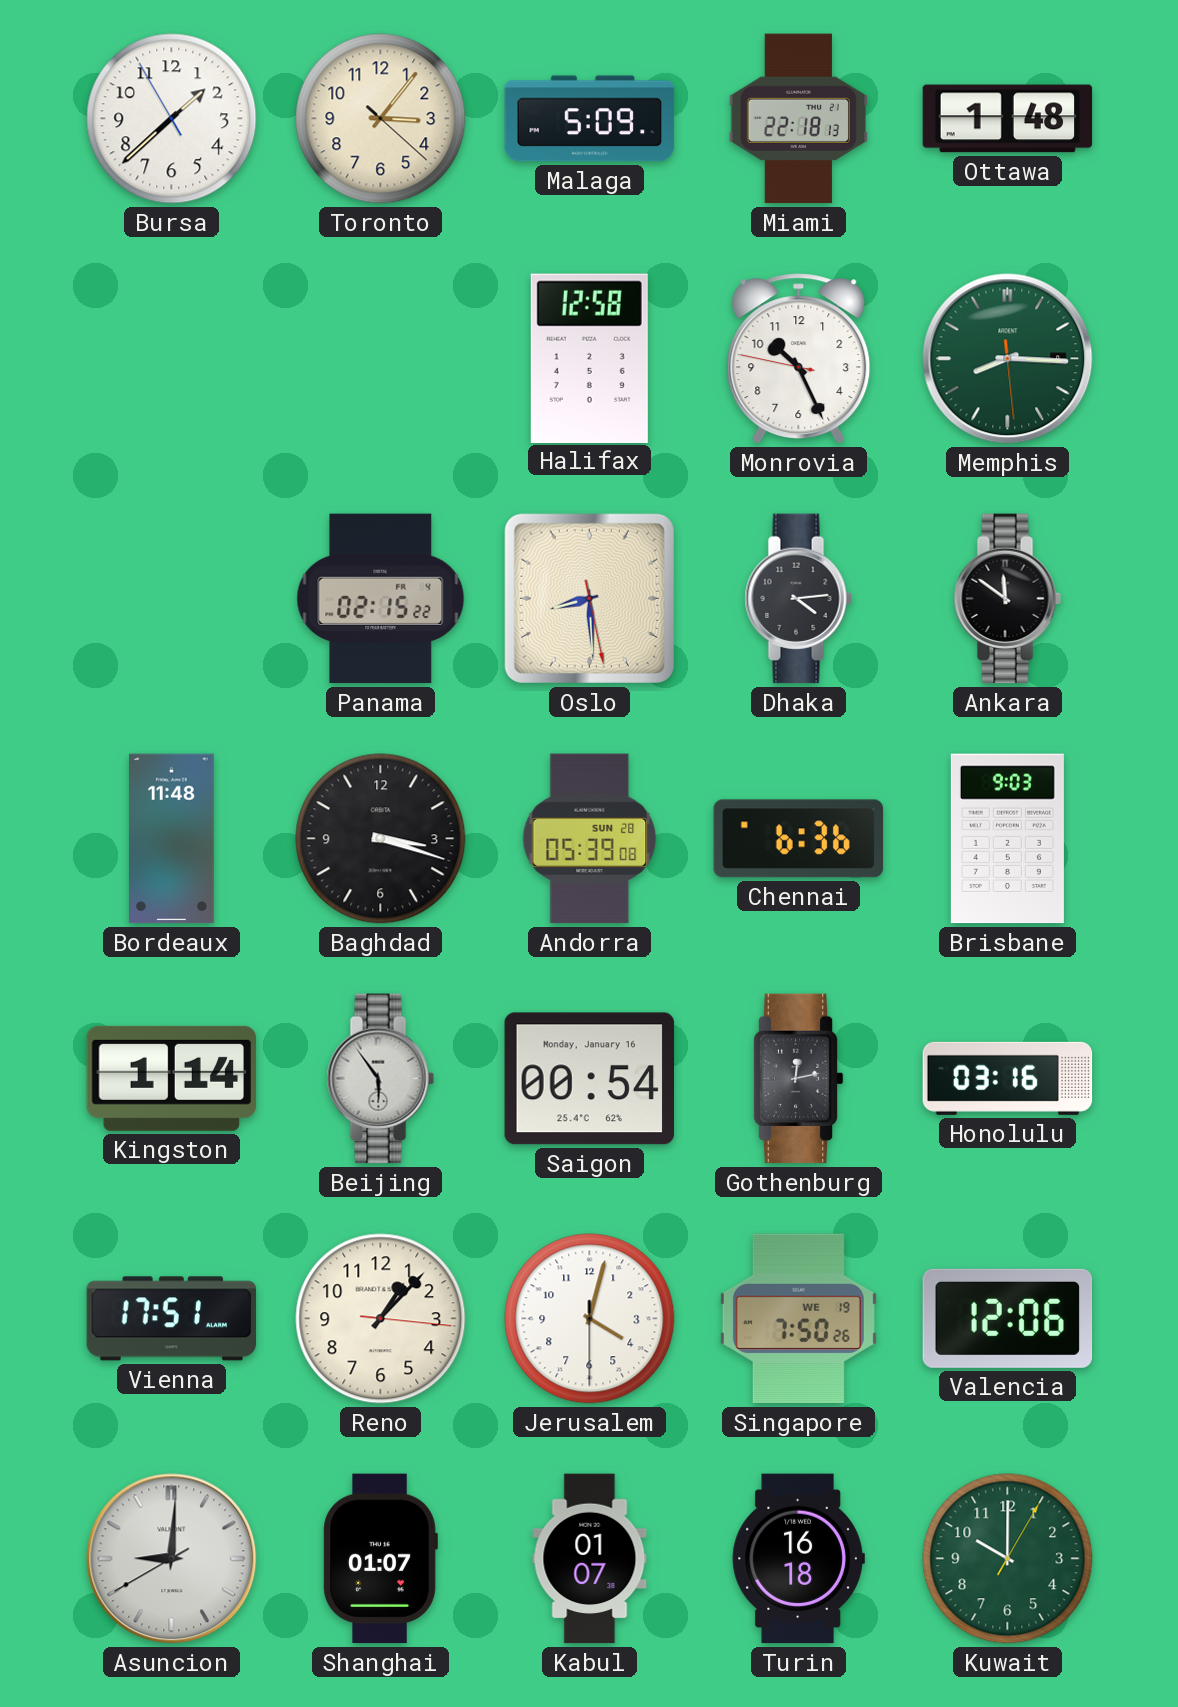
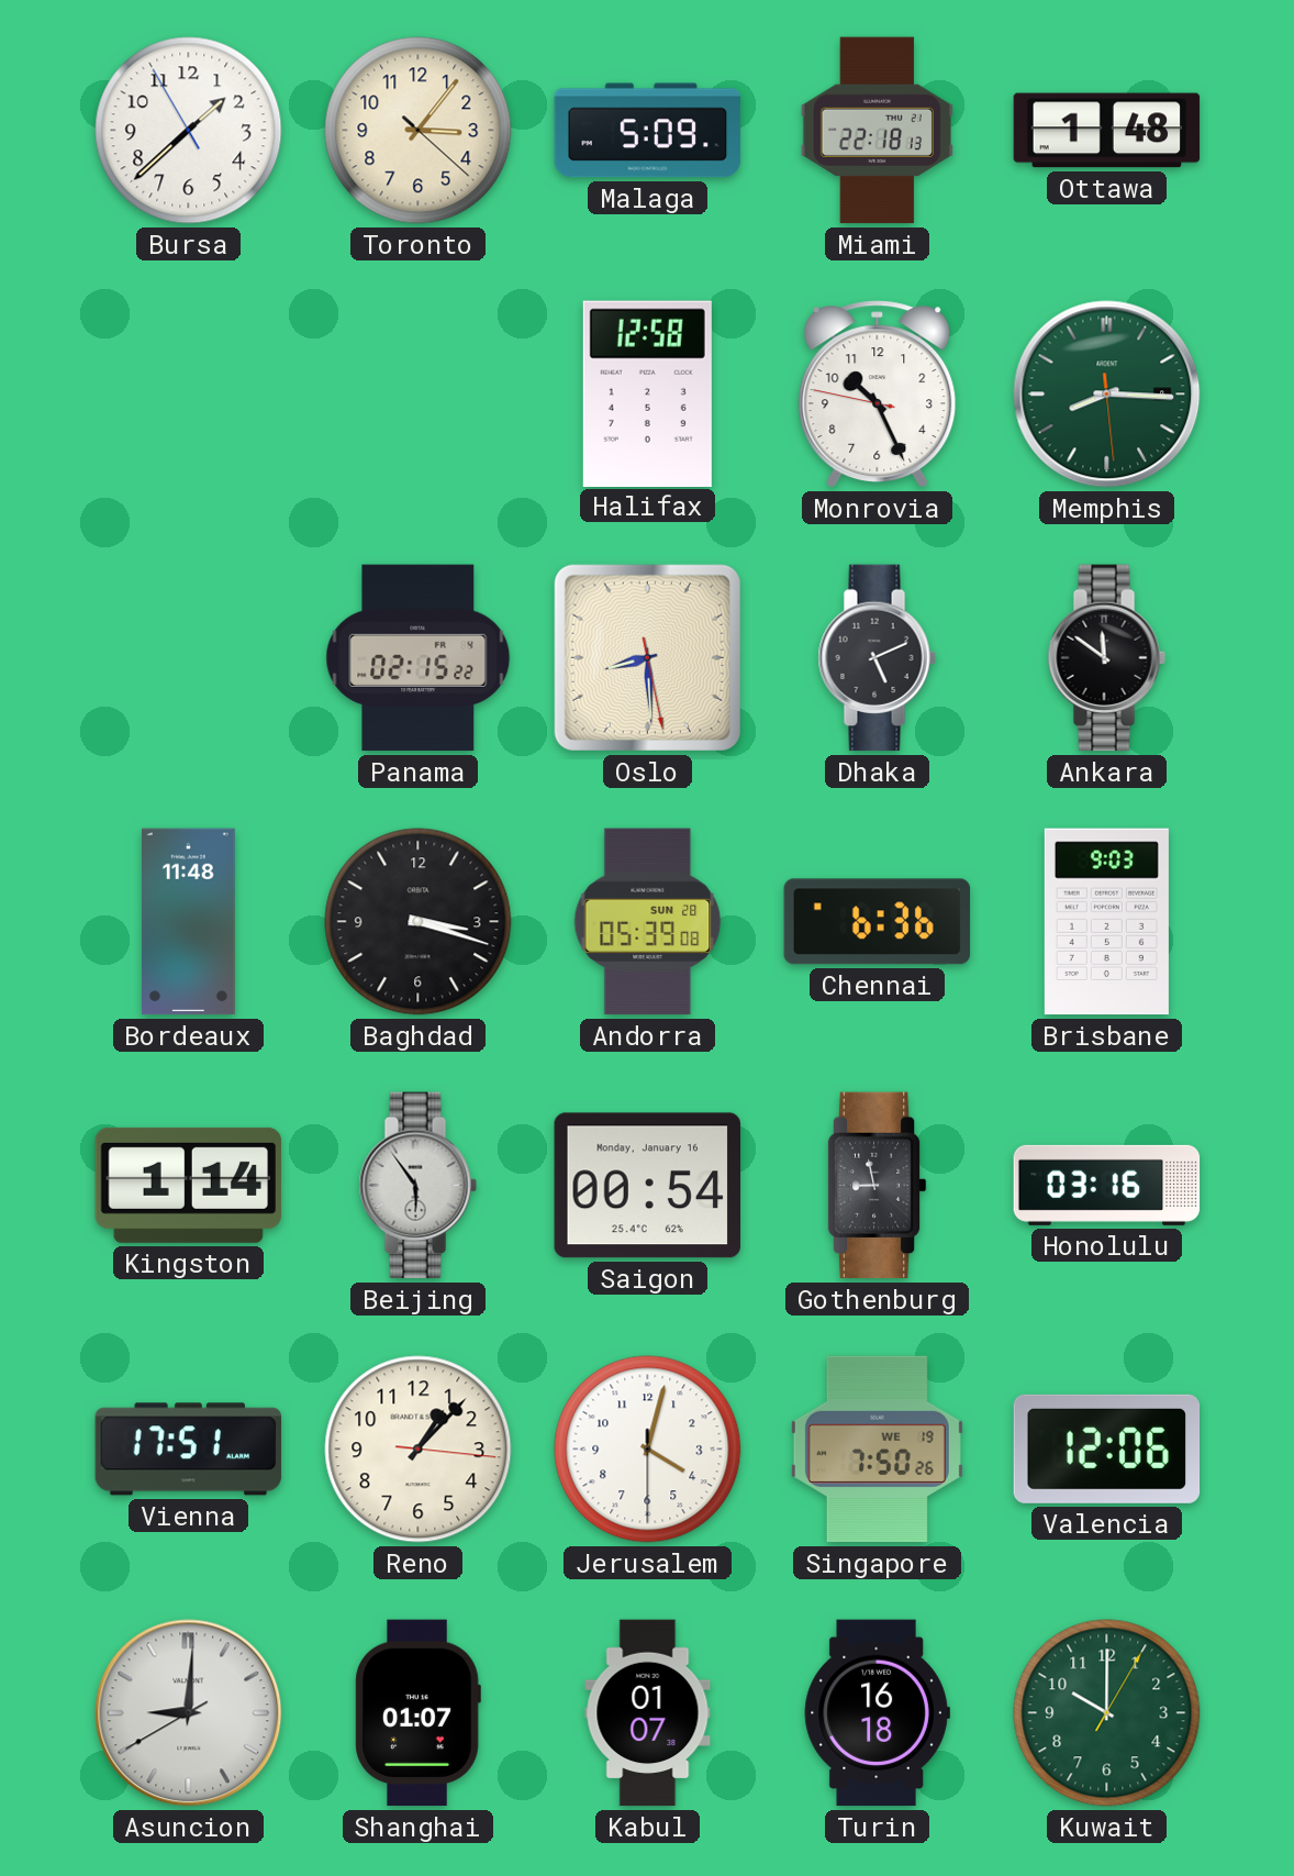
Dhaka: 4:14 -> 5:11
Gothenburg: 12:13 -> 8:58
